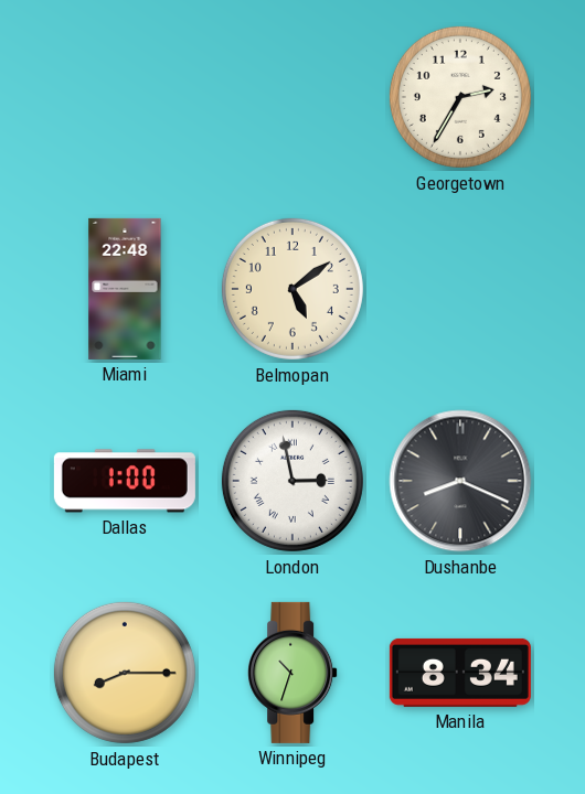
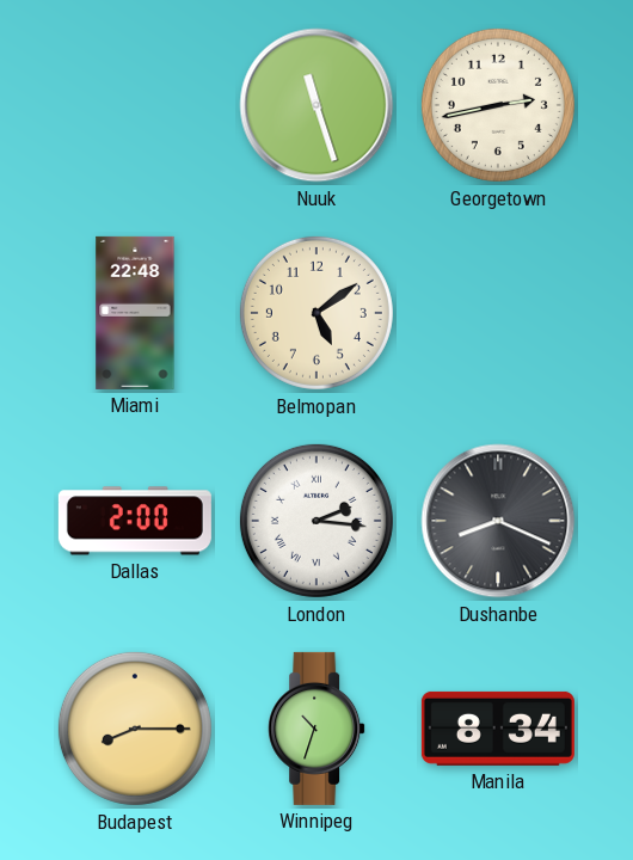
Nuuk: none -> 11:27
Georgetown: 2:35 -> 2:43
Dallas: 1:00 -> 2:00
London: 2:58 -> 2:16
